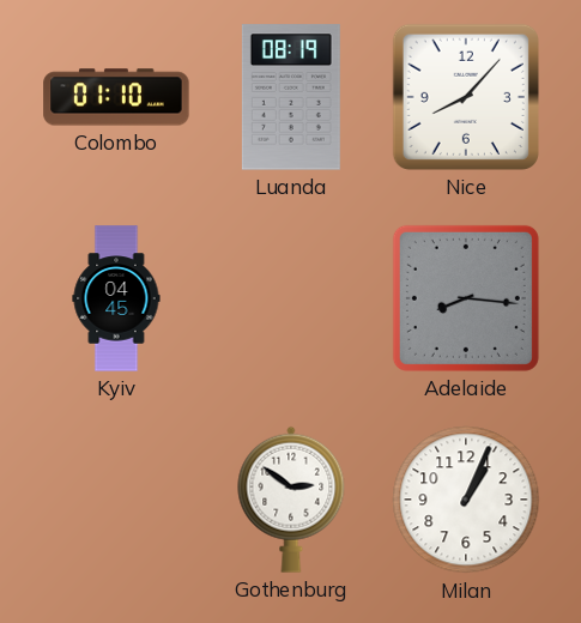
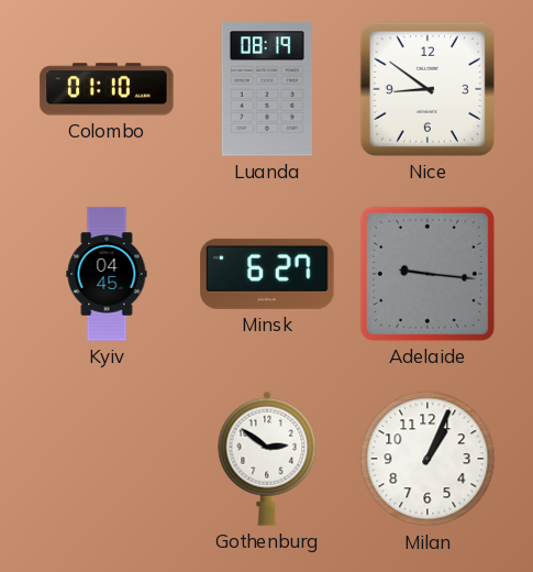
Nice: 8:07 -> 8:51
Minsk: none -> 6:27
Adelaide: 8:16 -> 9:16
